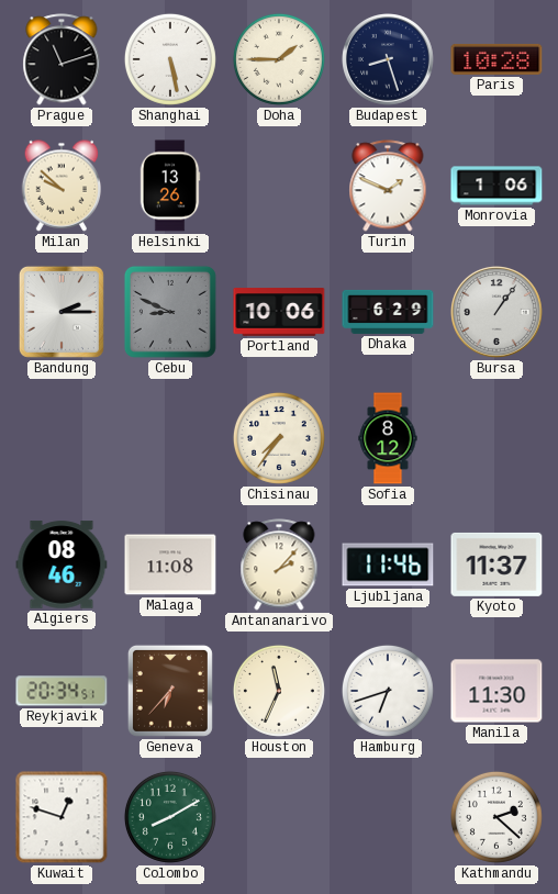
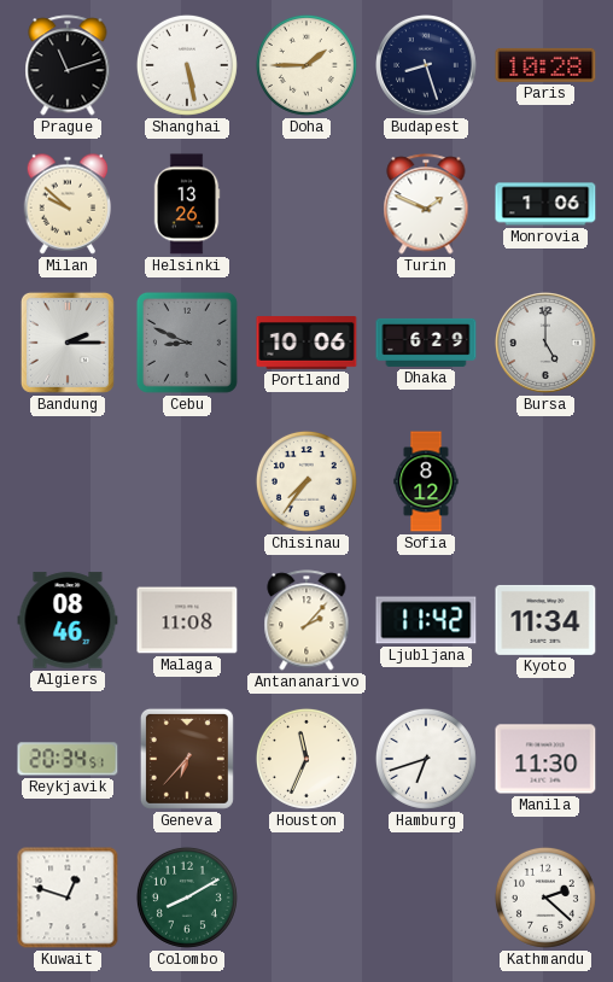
Bursa: 1:06 -> 5:00
Ljubljana: 11:46 -> 11:42
Kyoto: 11:37 -> 11:34
